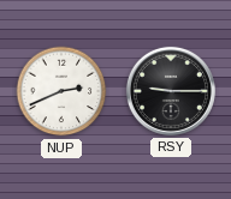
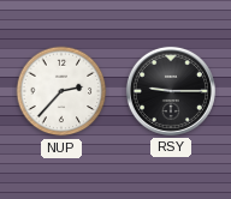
NUP: 2:41 -> 2:37
